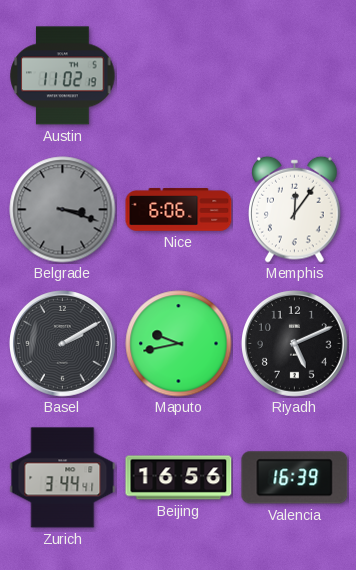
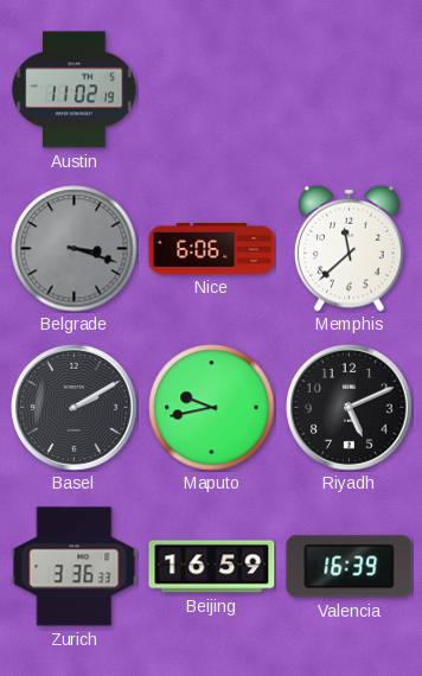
Memphis: 12:06 -> 11:38
Zurich: 3:44 -> 3:36
Beijing: 16:56 -> 16:59
